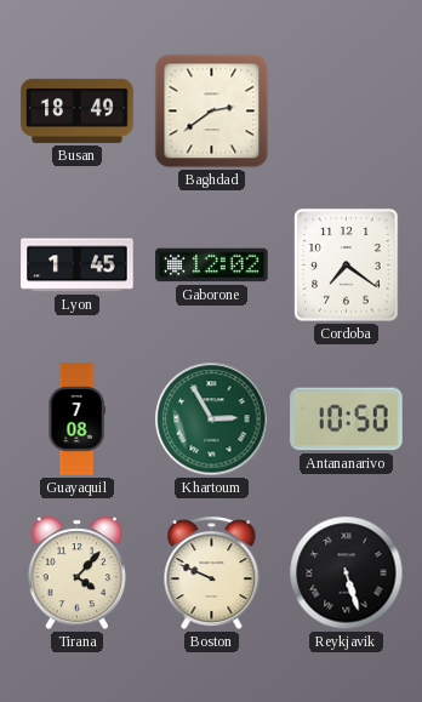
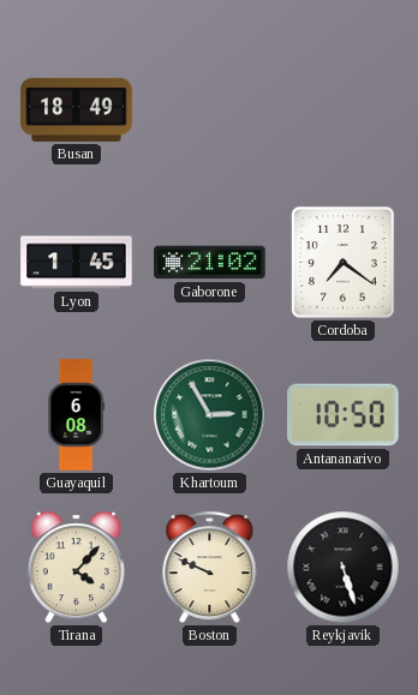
Baghdad: 2:39 -> none
Gaborone: 12:02 -> 21:02
Guayaquil: 7:08 -> 6:08
